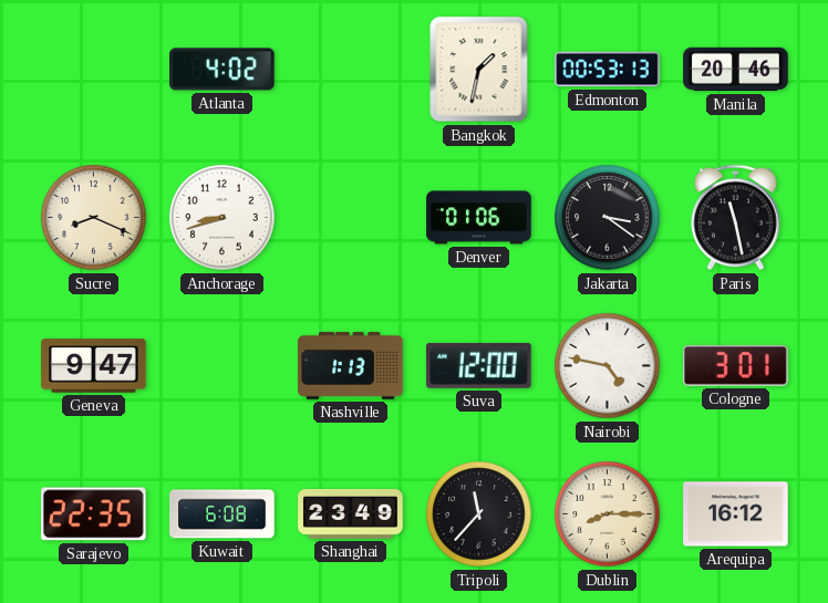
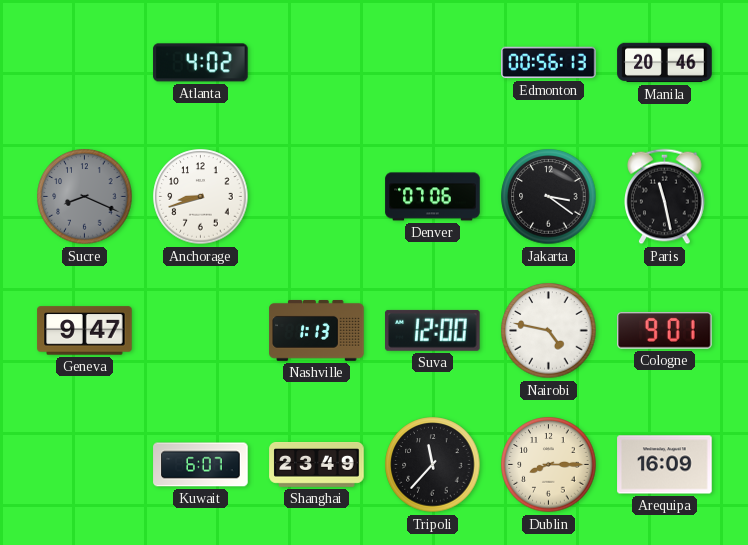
Bangkok: 1:32 -> none
Edmonton: 00:53 -> 00:56
Sucre dial: cream -> grey
Denver: 01:06 -> 07:06
Cologne: 3:01 -> 9:01
Sarajevo: 22:35 -> none
Kuwait: 6:08 -> 6:07
Arequipa: 16:12 -> 16:09
